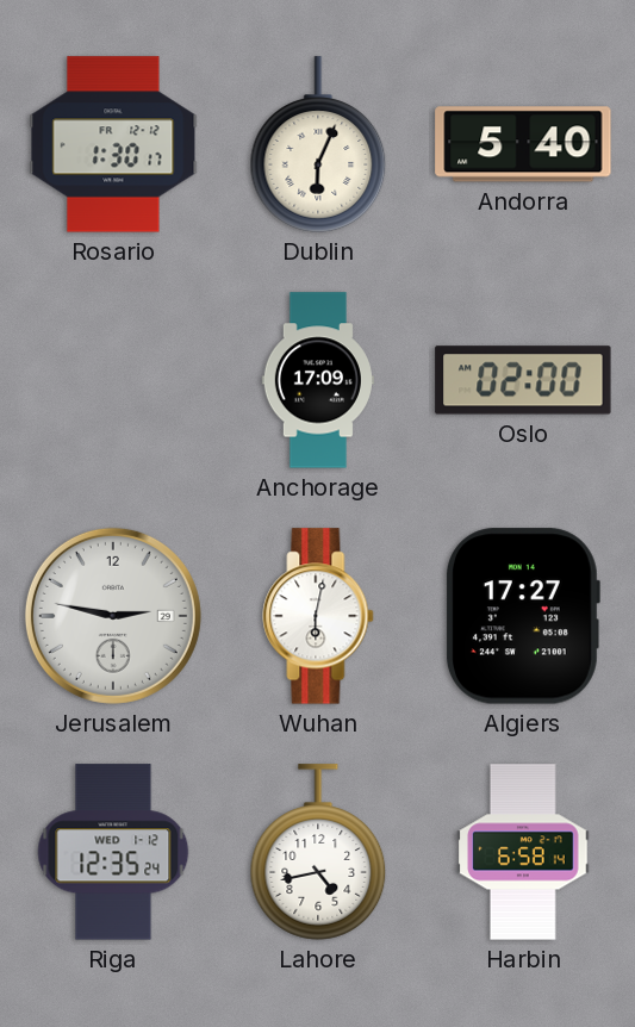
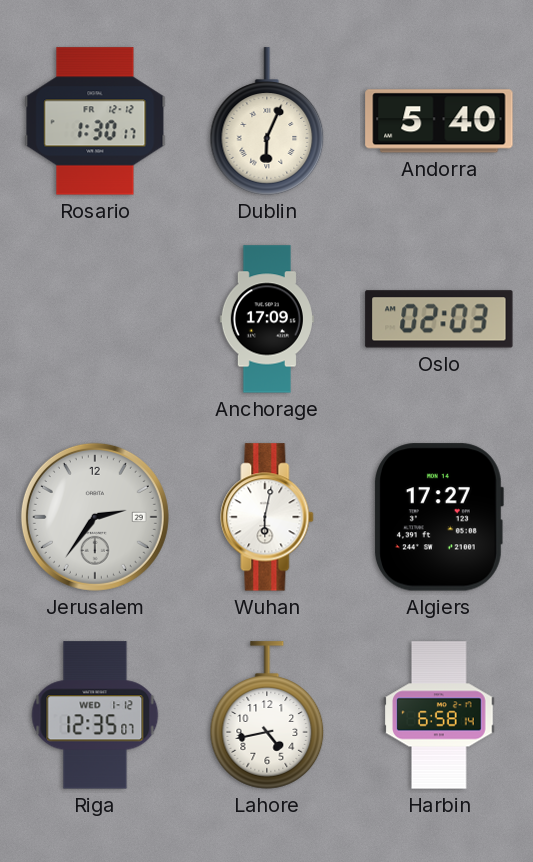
Oslo: 02:00 -> 02:03
Jerusalem: 2:47 -> 2:36
Riga: 12:35:24 -> 12:35:07
